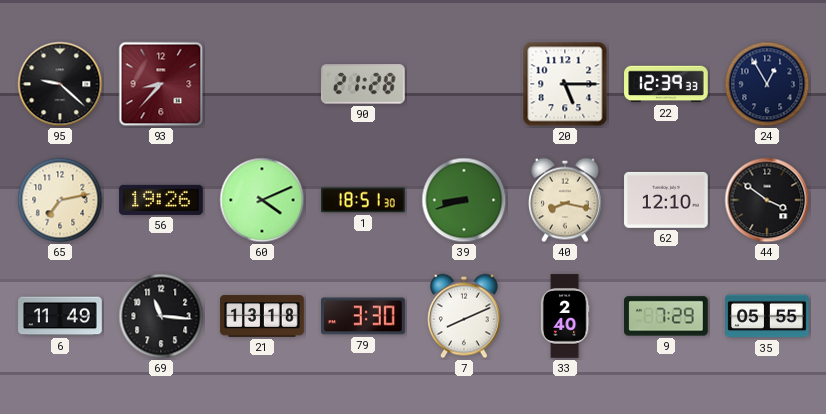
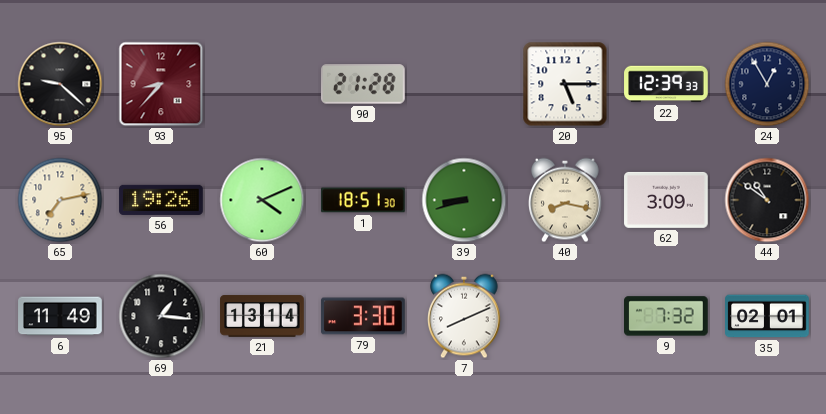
62: 12:10 -> 3:09
44: 3:51 -> 10:51
69: 11:16 -> 1:16
21: 13:18 -> 13:14
33: 2:40 -> none
9: 7:29 -> 7:32
35: 05:55 -> 02:01
